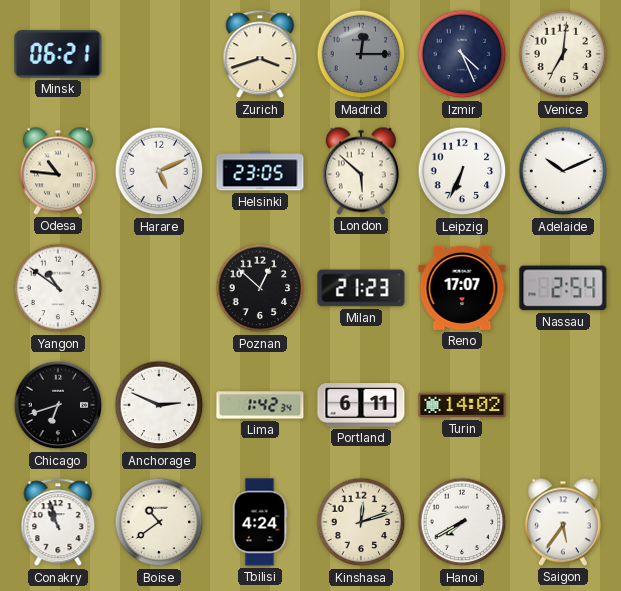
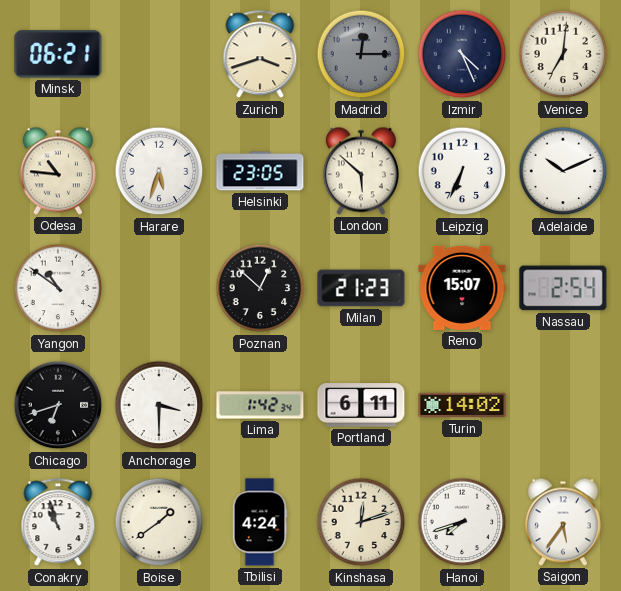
Harare: 5:11 -> 5:33
Reno: 17:07 -> 15:07
Anchorage: 2:49 -> 3:30
Boise: 10:39 -> 1:39
Hanoi: 7:40 -> 7:42
